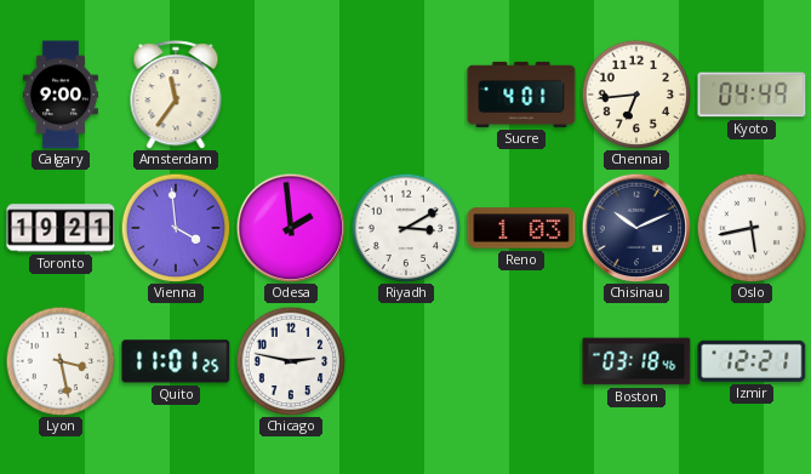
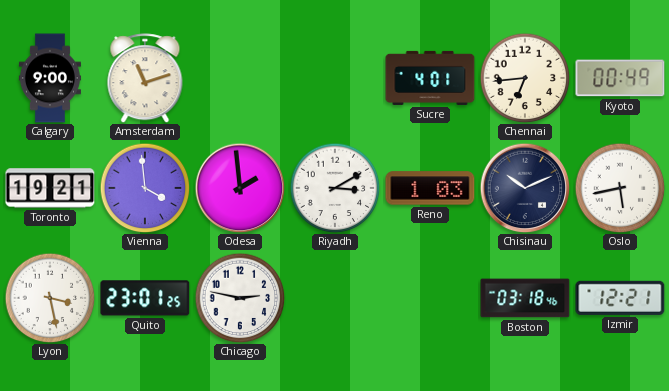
Amsterdam: 11:36 -> 11:12
Kyoto: 04:49 -> 00:49
Quito: 11:01 -> 23:01
